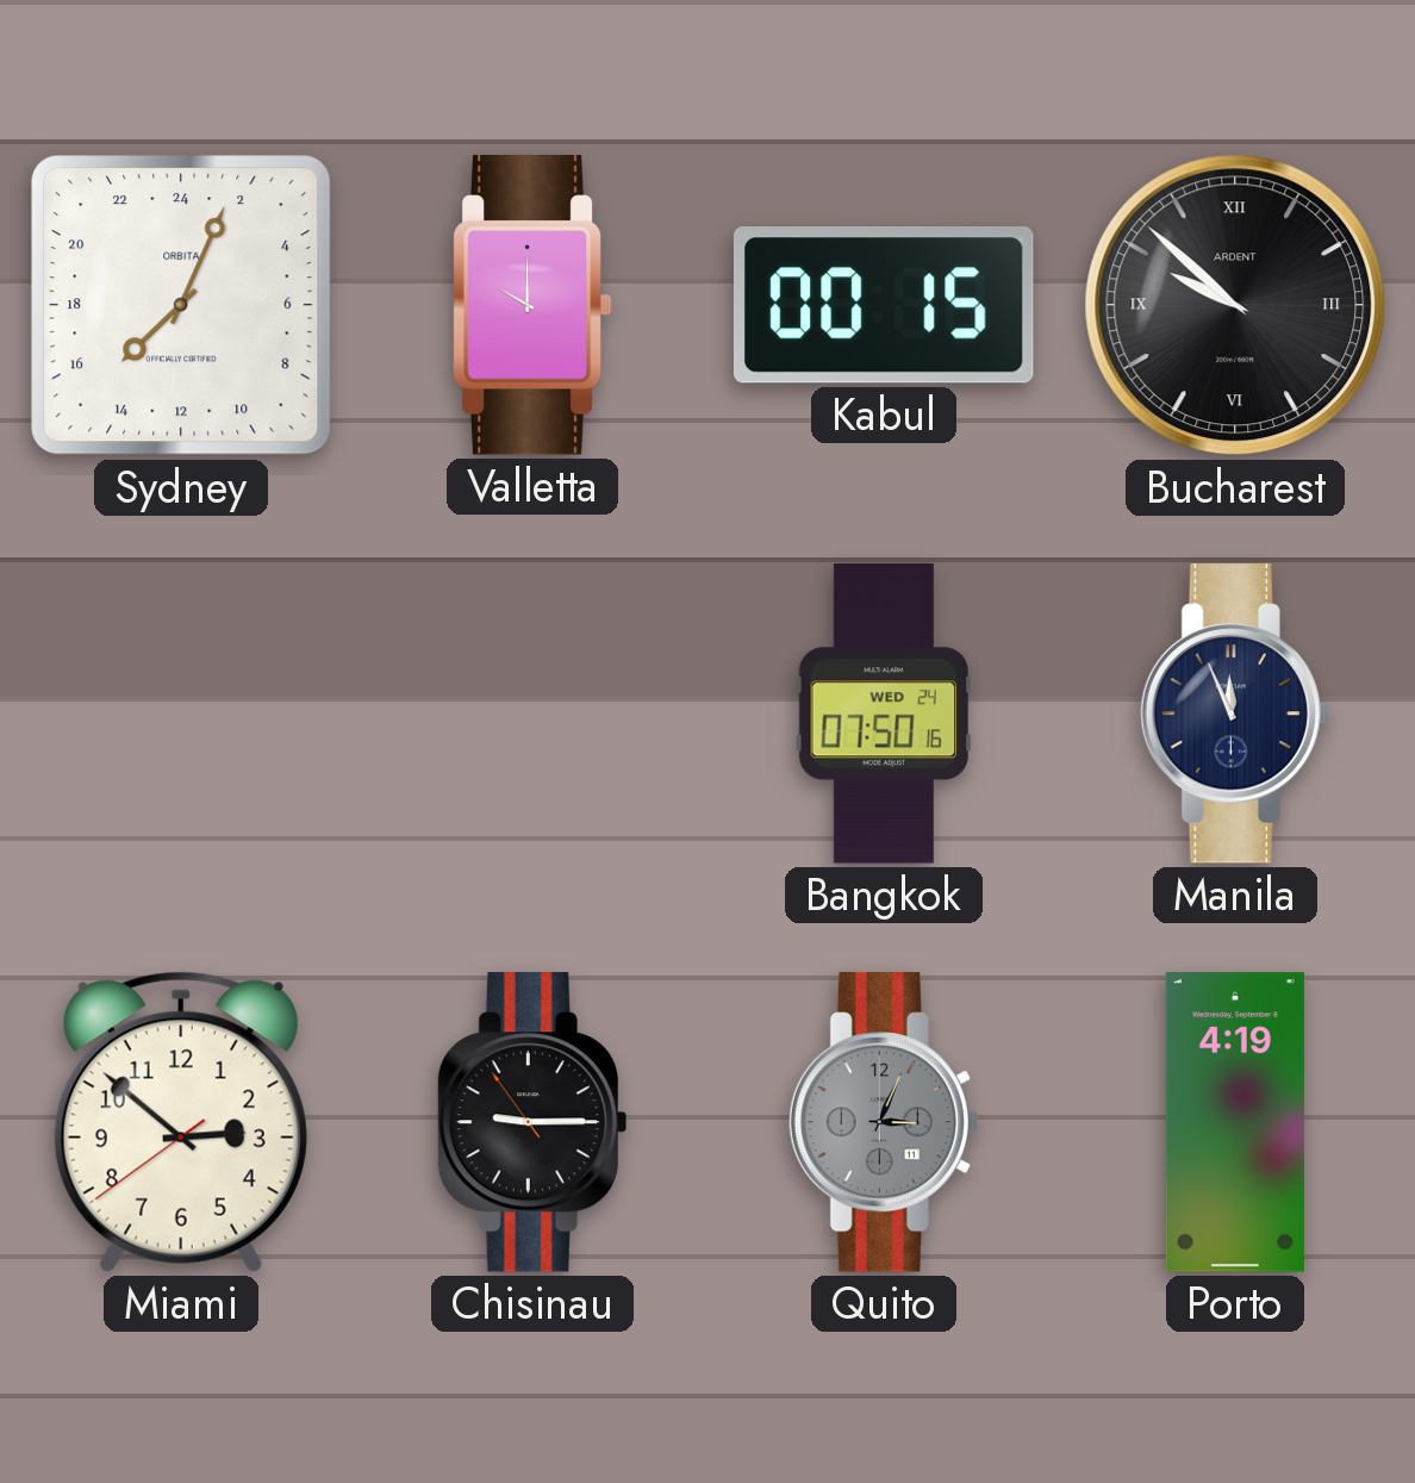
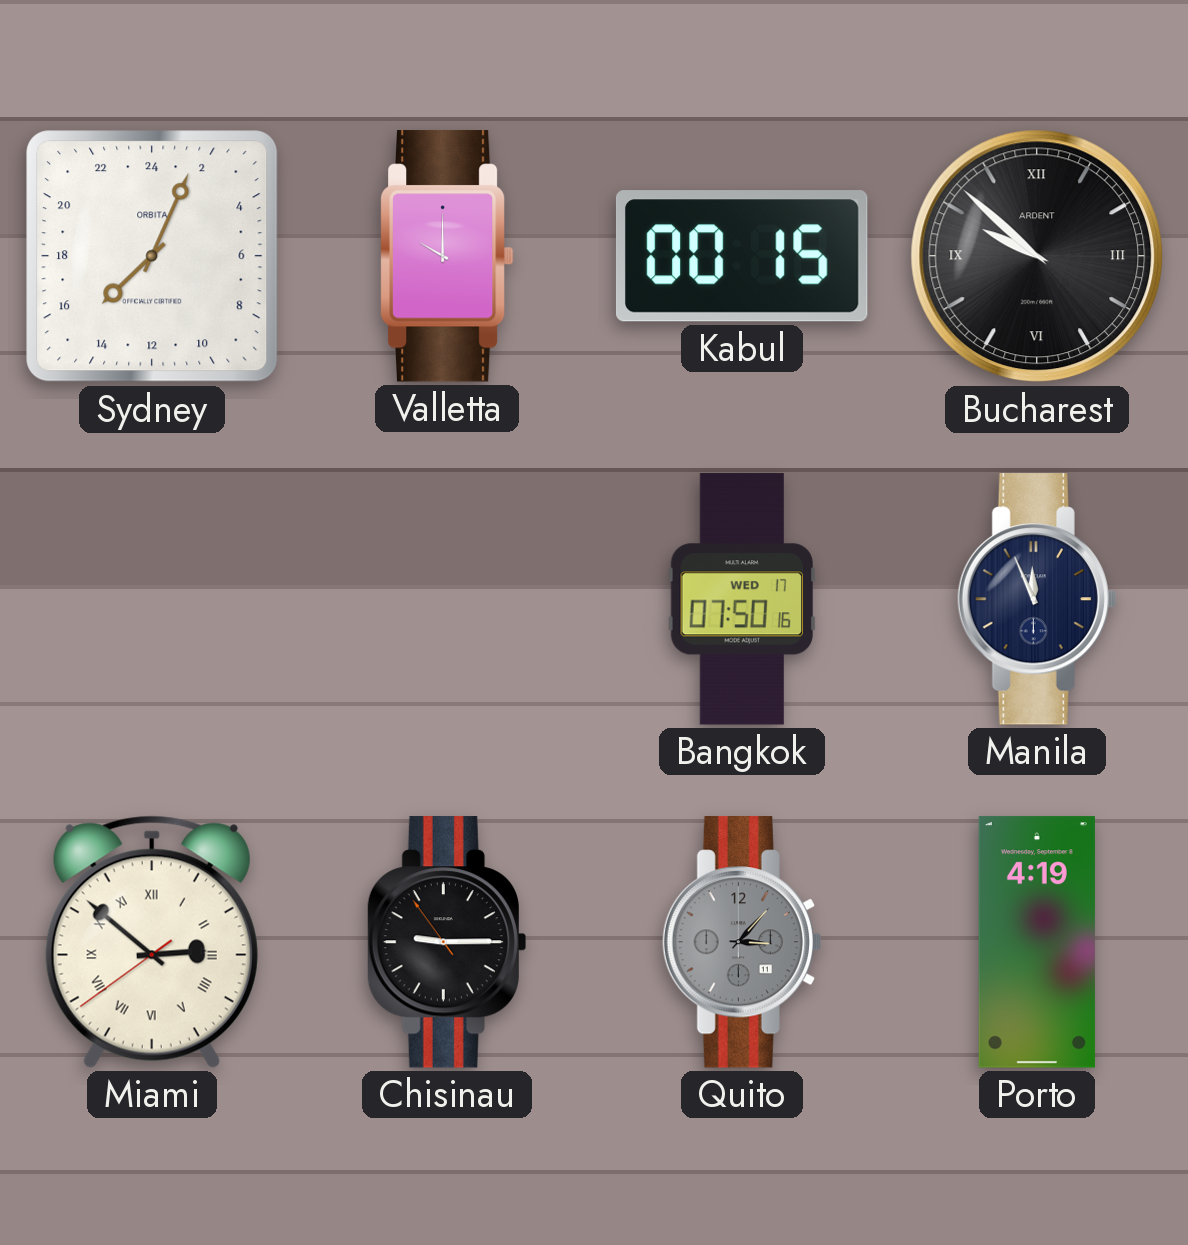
Bangkok date: WED 24 -> WED 17
Miami numerals: Arabic -> Roman
Quito: 3:04 -> 3:07
